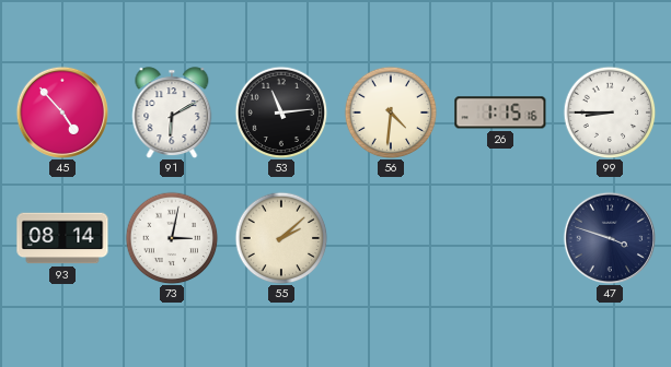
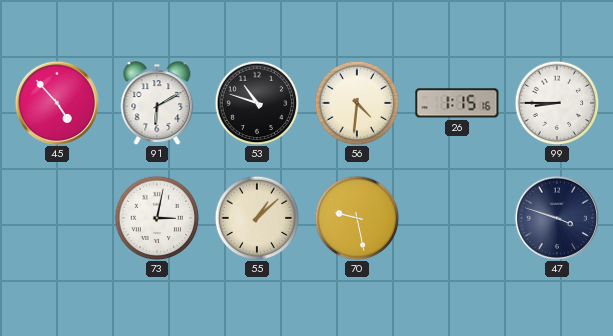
53: 11:14 -> 10:48
93: 08:14 -> none
55: 2:08 -> 1:08
70: none -> 9:28
